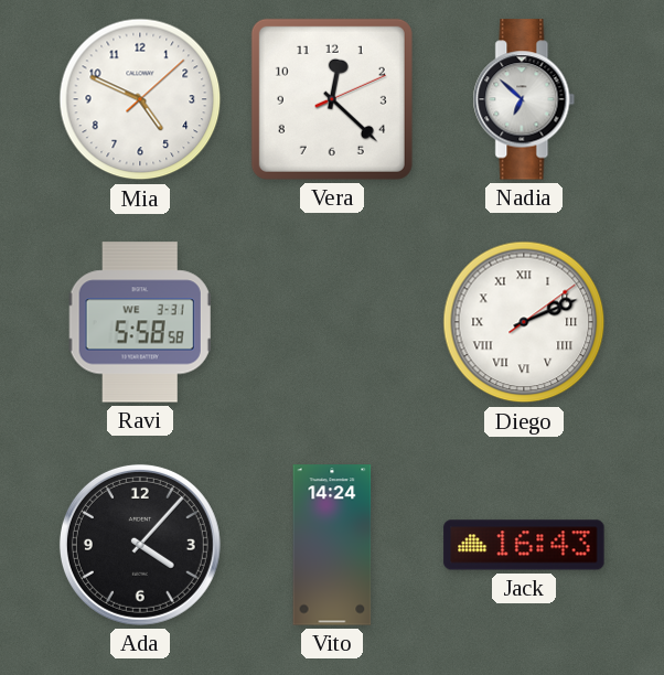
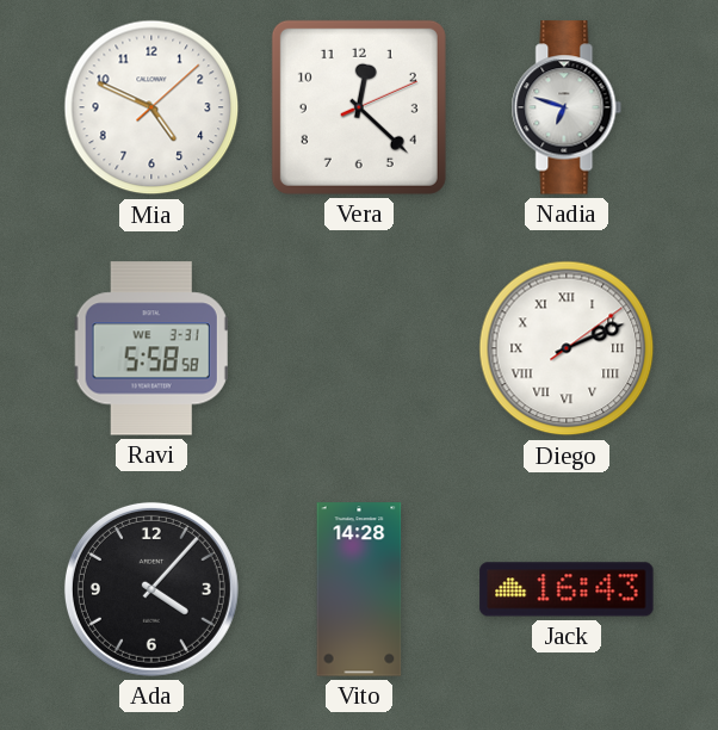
Nadia: 6:52 -> 6:48
Vito: 14:24 -> 14:28
